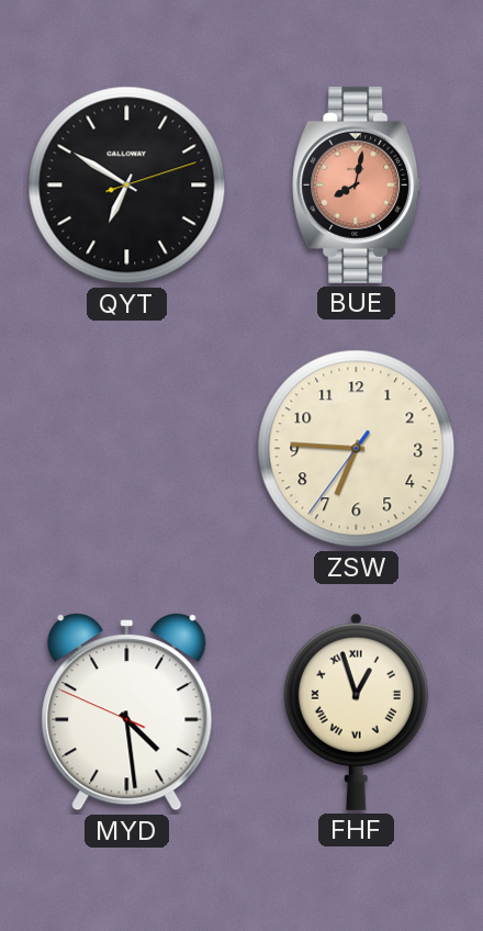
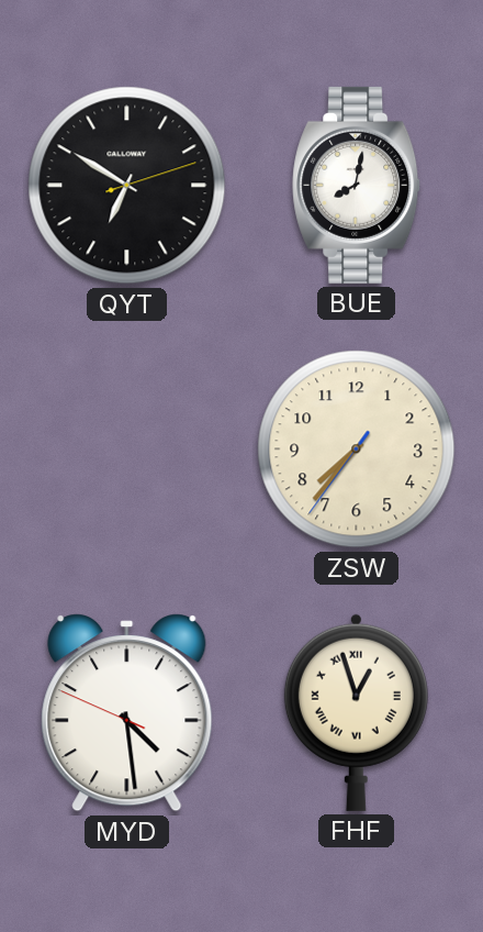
BUE dial: salmon -> white
ZSW: 6:45 -> 7:36
